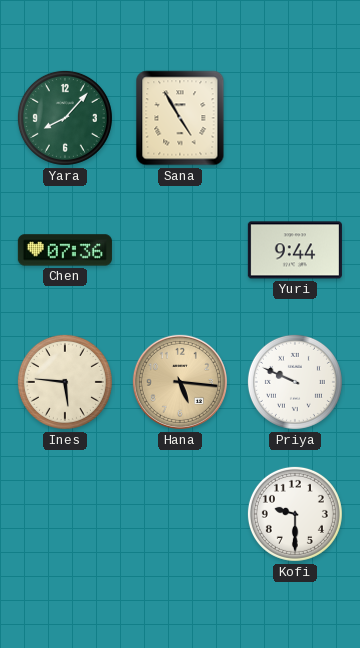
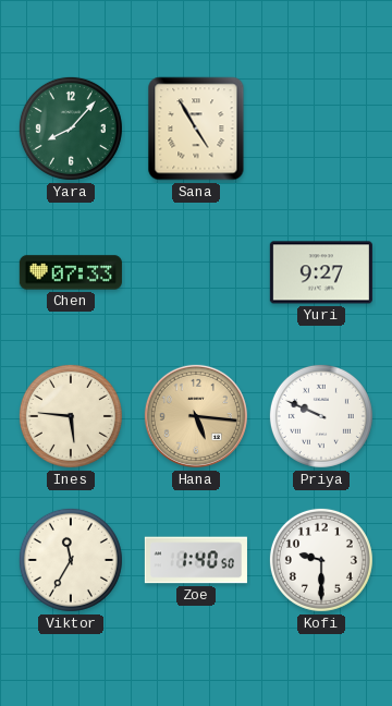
Chen: 07:36 -> 07:33
Yuri: 9:44 -> 9:27
Viktor: none -> 11:35
Zoe: none -> 1:40
